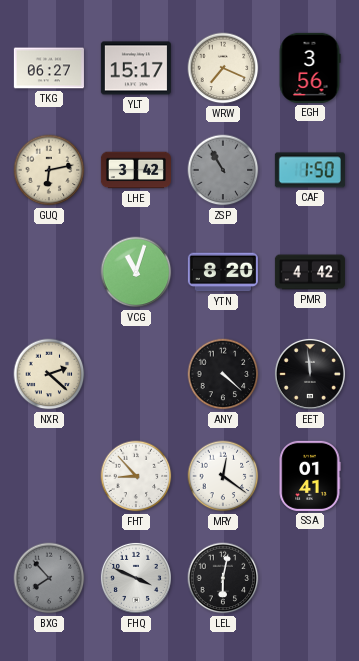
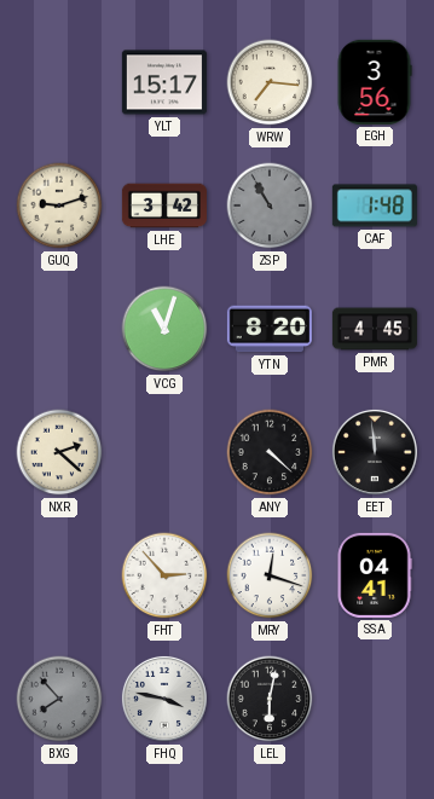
TKG: 06:27 -> none
WRW: 7:19 -> 7:16
GUQ: 6:13 -> 9:12
CAF: 1:50 -> 1:48
PMR: 4:42 -> 4:45
FHT: 8:53 -> 2:53
MRY: 12:21 -> 12:18
SSA: 01:41 -> 04:41
FHQ: 3:49 -> 3:47
